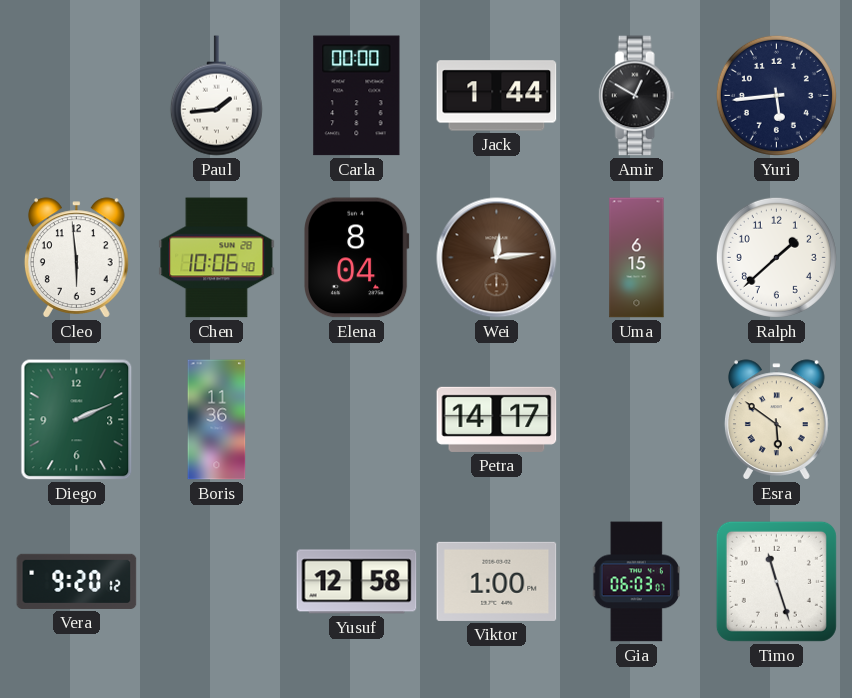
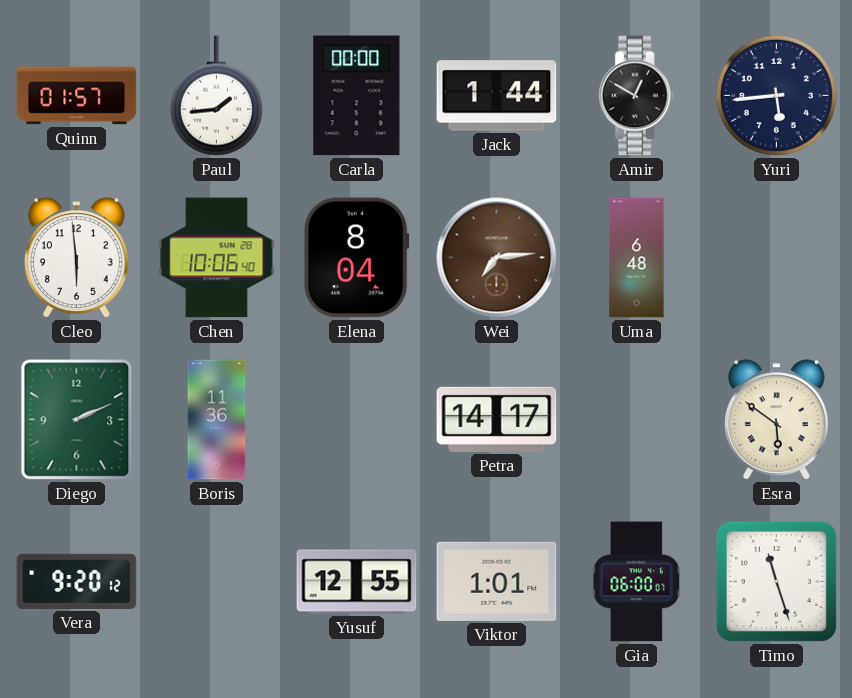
Quinn: none -> 01:57
Wei: 12:14 -> 7:14
Uma: 6:15 -> 6:48
Ralph: 1:38 -> none
Yusuf: 12:58 -> 12:55
Viktor: 1:00 -> 1:01
Gia: 06:03 -> 06:00
